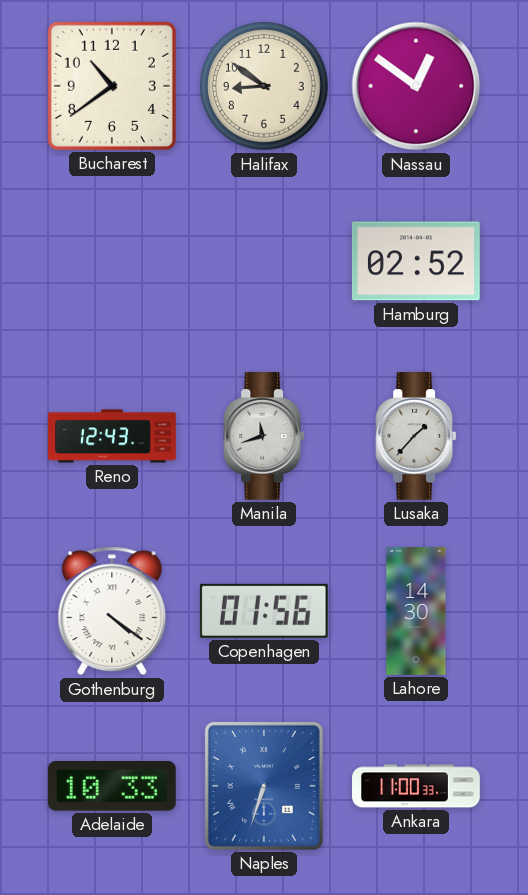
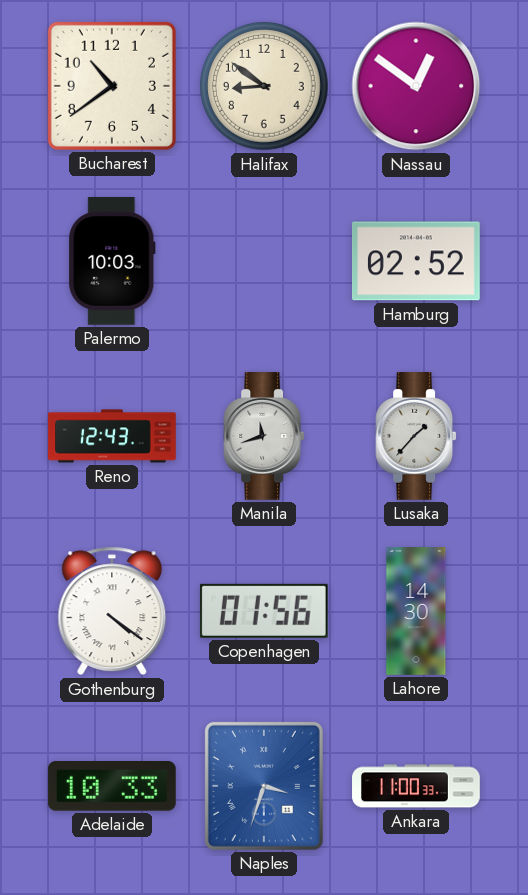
Palermo: none -> 10:03
Naples: 6:33 -> 3:33
